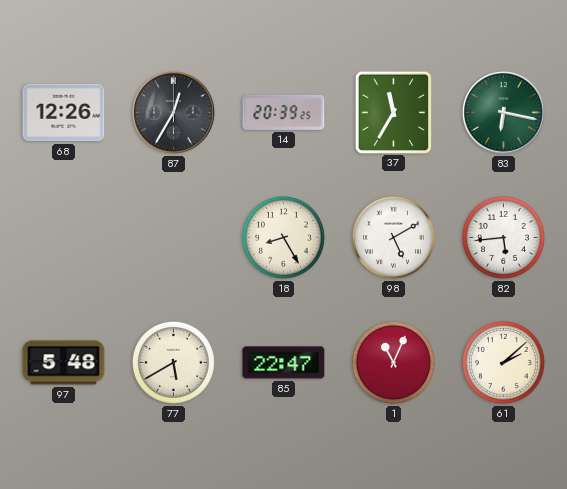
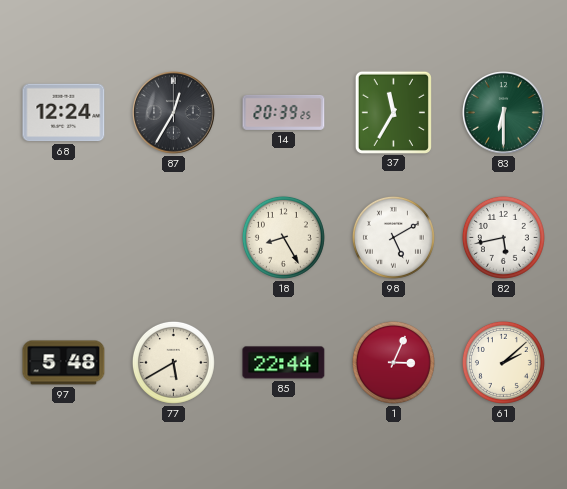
68: 12:26 -> 12:24
83: 6:17 -> 6:30
82: 5:44 -> 5:43
85: 22:47 -> 22:44
1: 11:04 -> 3:04
